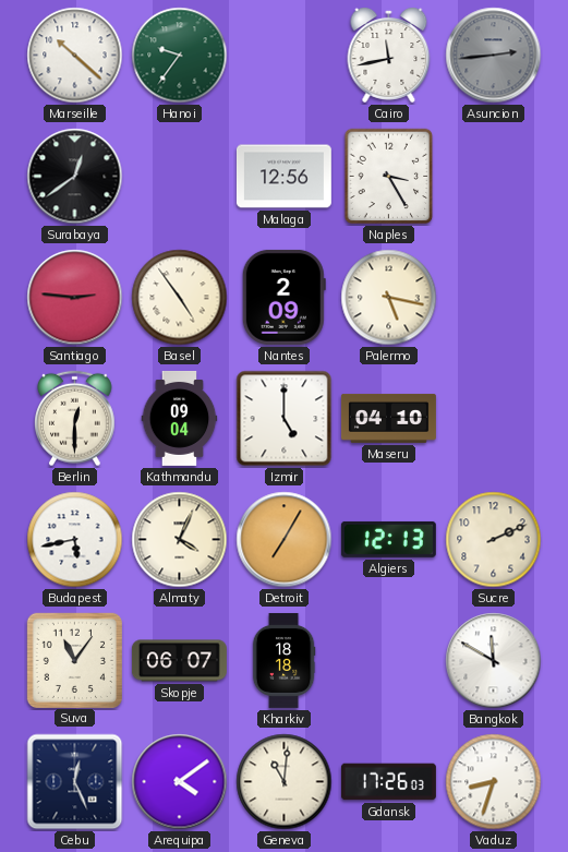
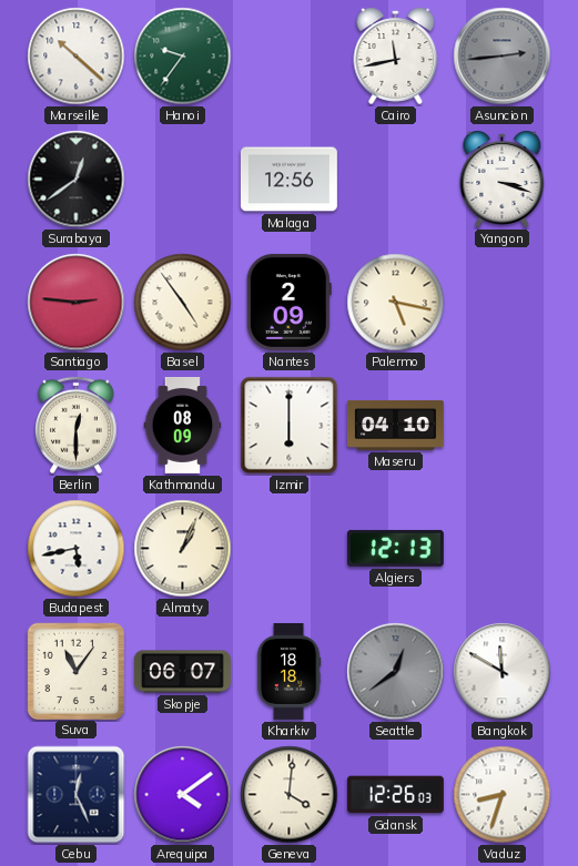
Naples: 3:25 -> none
Yangon: none -> 3:18
Kathmandu: 09:04 -> 08:09
Izmir: 5:00 -> 6:00
Almaty: 4:04 -> 1:04
Detroit: 7:05 -> none
Sucre: 2:11 -> none
Seattle: none -> 12:39
Geneva: 11:01 -> 4:01
Gdansk: 17:26 -> 12:26
